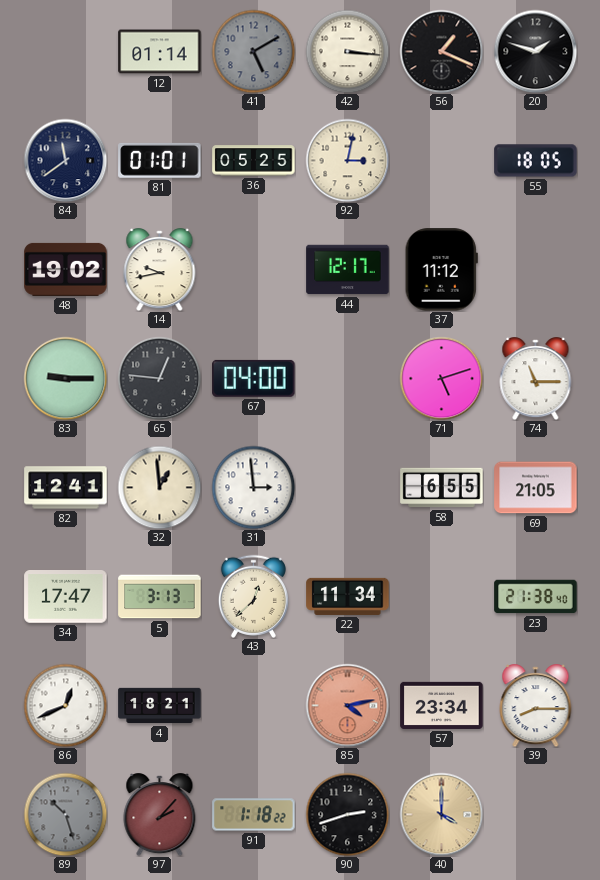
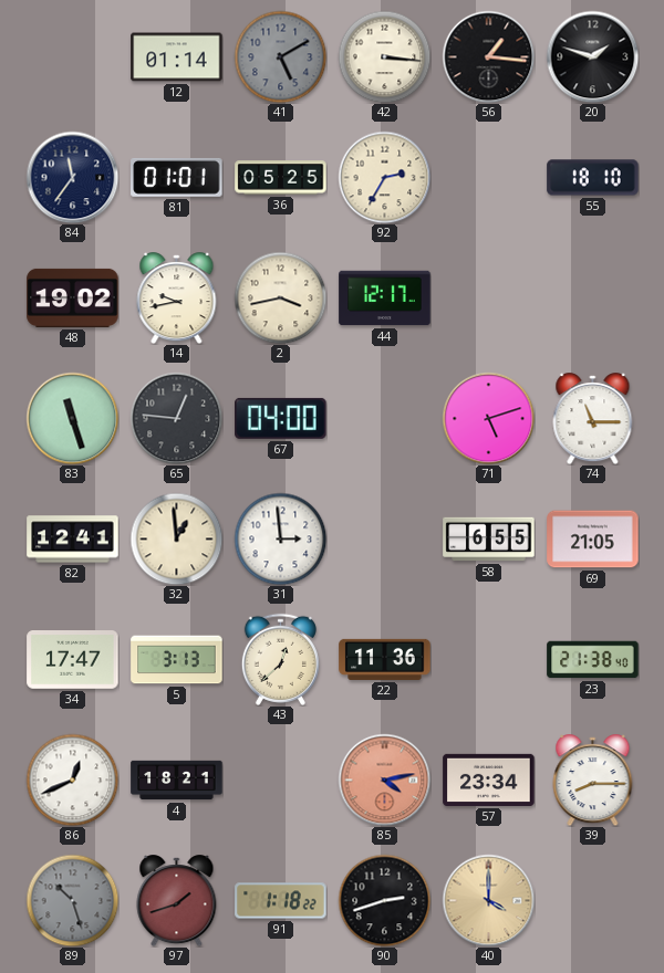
56: 1:19 -> 1:16
84: 11:39 -> 11:36
92: 3:02 -> 2:35
55: 18:05 -> 18:10
2: none -> 3:43
37: 11:12 -> none
83: 9:15 -> 11:27
22: 11:34 -> 11:36
97: 2:07 -> 1:42
